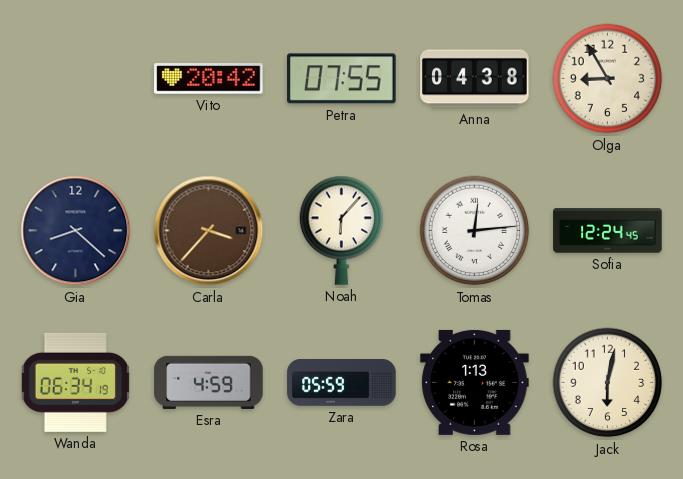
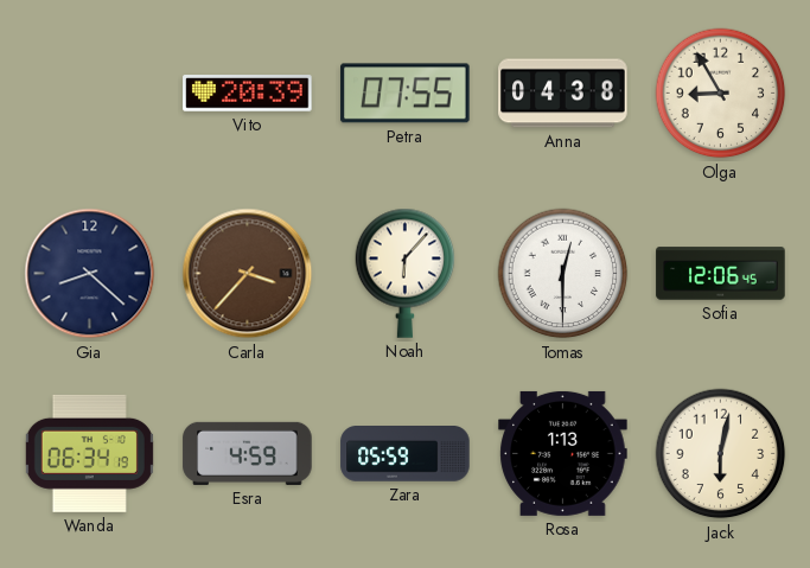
Vito: 20:42 -> 20:39
Tomas: 12:14 -> 12:30
Sofia: 12:24 -> 12:06
